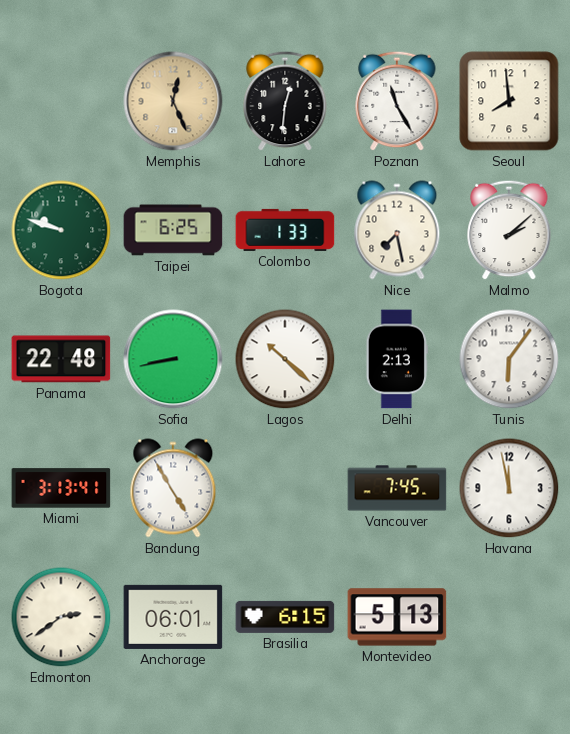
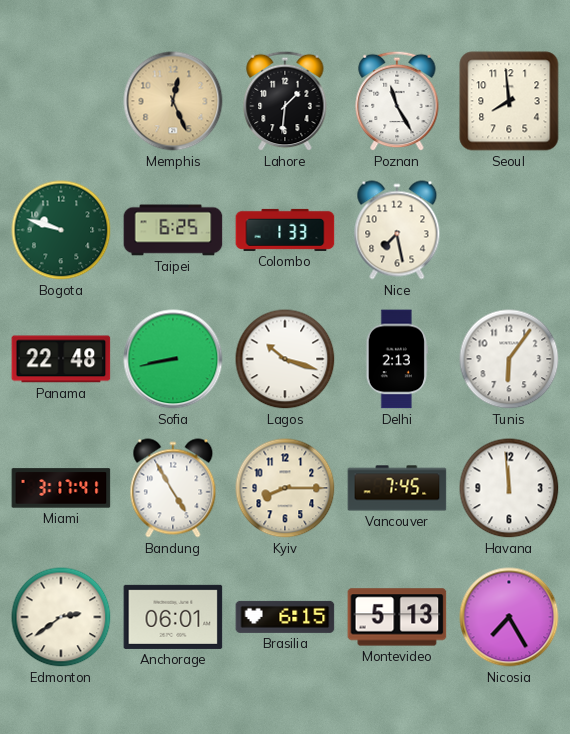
Lahore: 12:31 -> 1:31
Malmo: 2:08 -> none
Lagos: 10:22 -> 10:18
Miami: 3:13 -> 3:17
Kyiv: none -> 8:15
Havana: 11:58 -> 11:59
Nicosia: none -> 7:25
